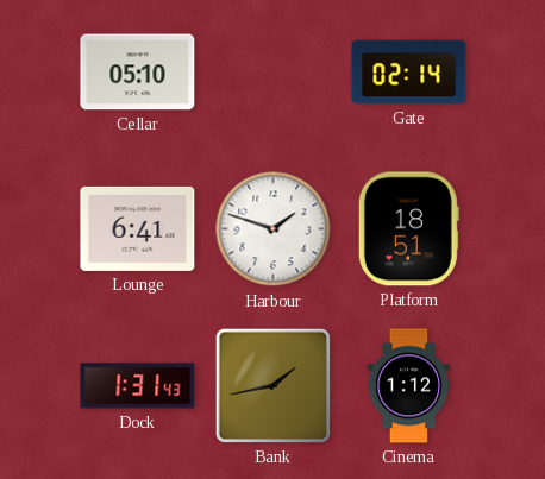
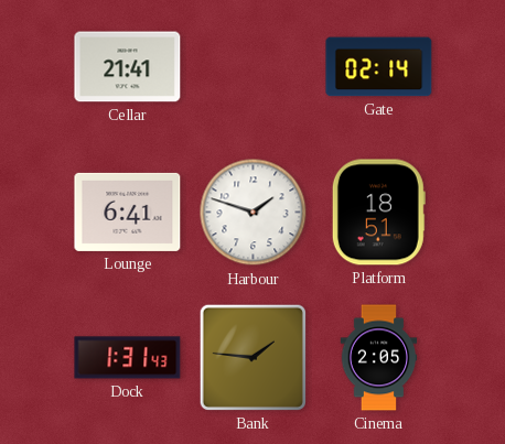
Cellar: 05:10 -> 21:41
Bank: 1:43 -> 1:46
Cinema: 1:12 -> 2:05
